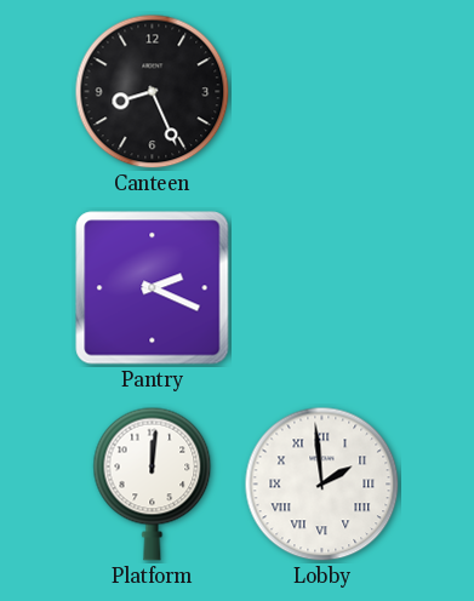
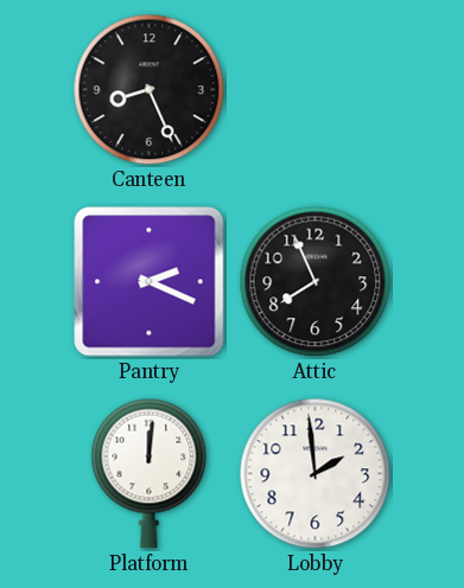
Attic: none -> 7:56
Lobby numerals: Roman -> Arabic
